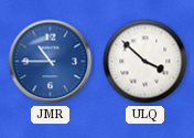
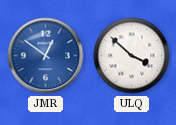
JMR: 10:45 -> 12:51
